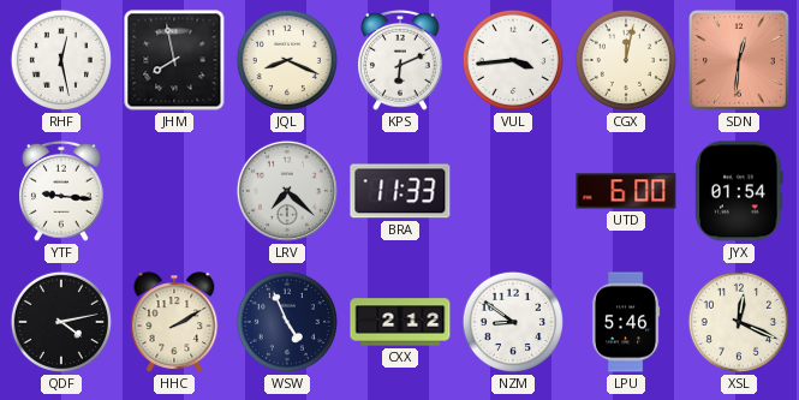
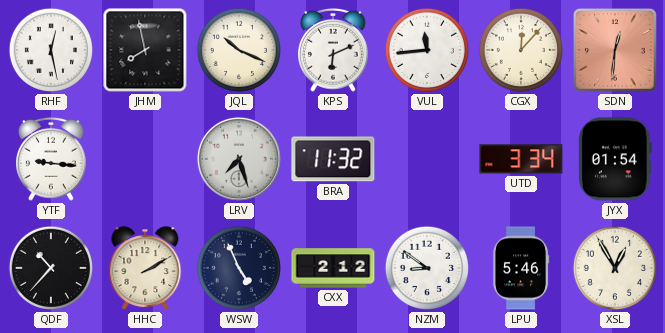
JQL: 8:19 -> 10:19
VUL: 3:44 -> 11:44
CGX: 12:02 -> 12:07
LRV: 7:22 -> 7:27
BRA: 11:33 -> 11:32
UTD: 6:00 -> 3:34
QDF: 4:13 -> 10:37
XSL: 12:19 -> 12:55
